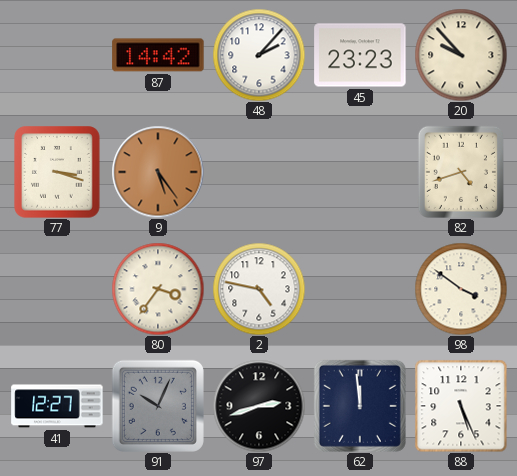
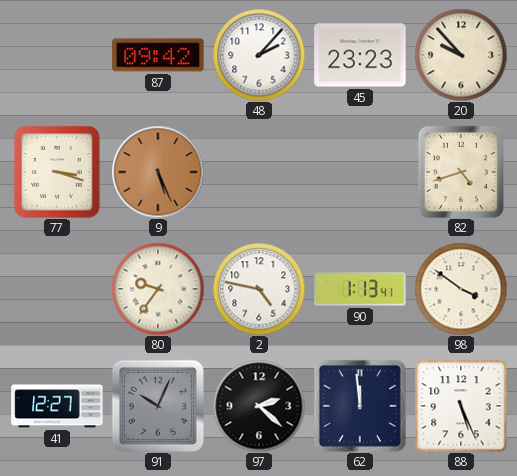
87: 14:42 -> 09:42
9: 5:24 -> 5:26
80: 3:36 -> 9:36
90: none -> 1:13
97: 2:42 -> 2:22
